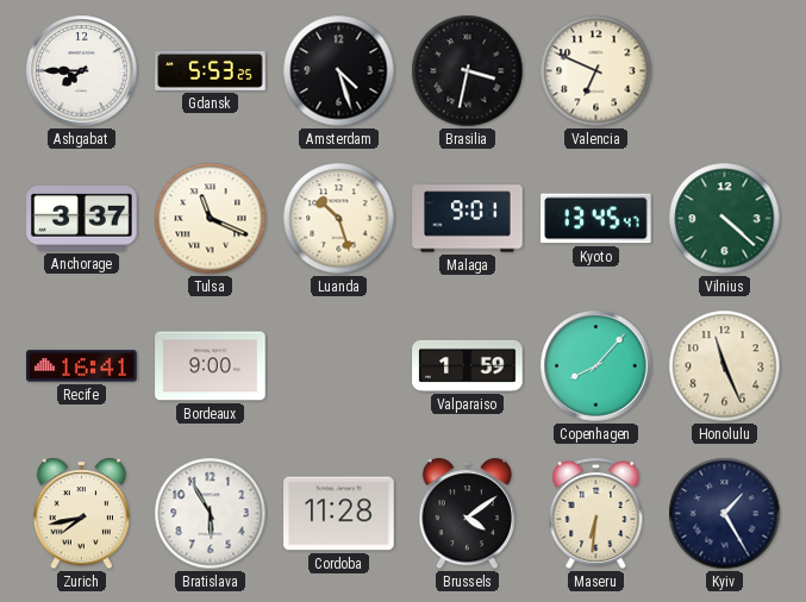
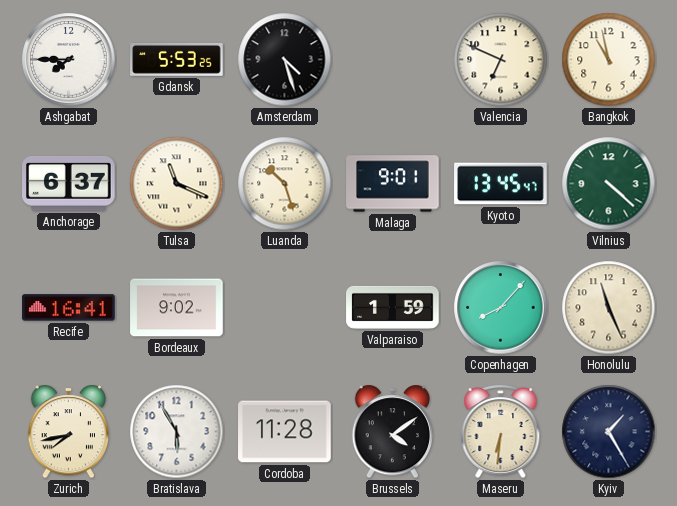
Brasilia: 3:32 -> none
Bangkok: none -> 10:58
Anchorage: 3:37 -> 6:37
Bordeaux: 9:00 -> 9:02
